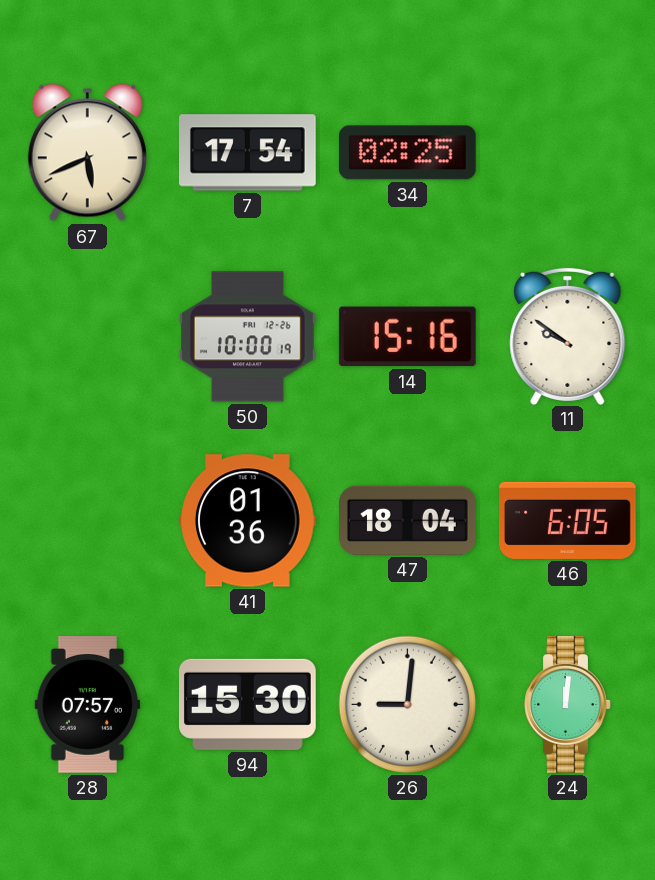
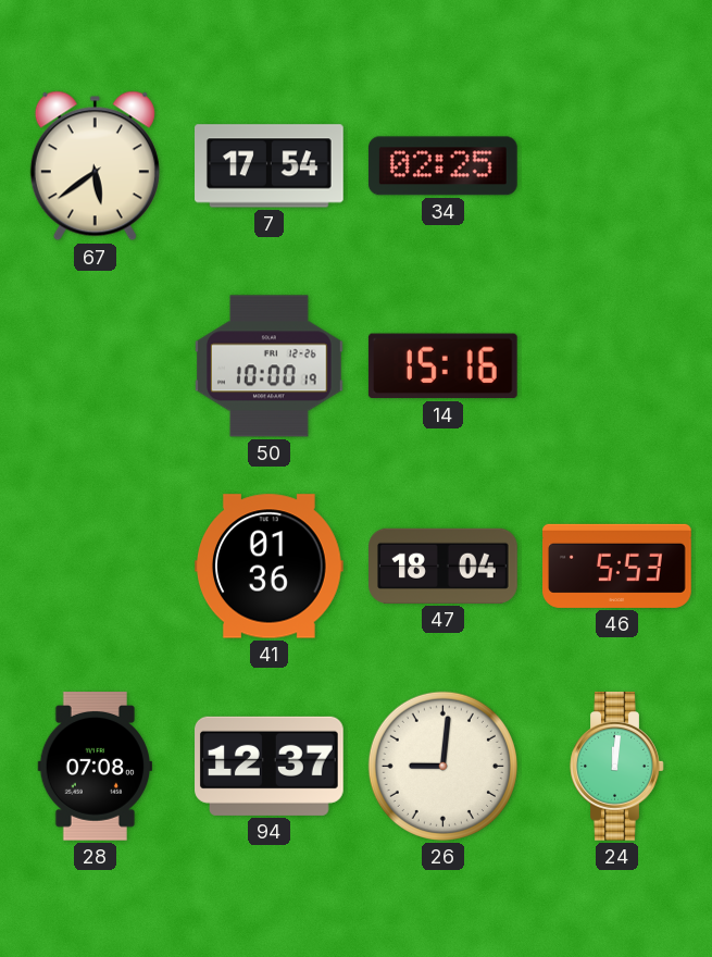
67: 5:41 -> 5:39
11: 9:51 -> none
46: 6:05 -> 5:53
28: 07:57 -> 07:08
94: 15:30 -> 12:37
